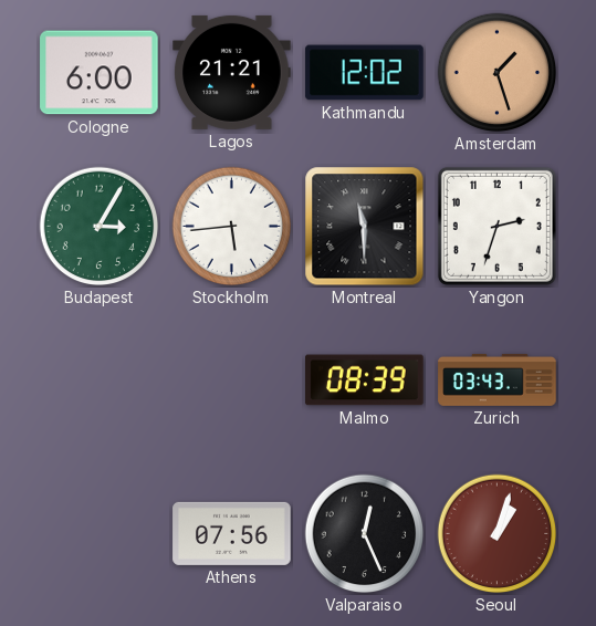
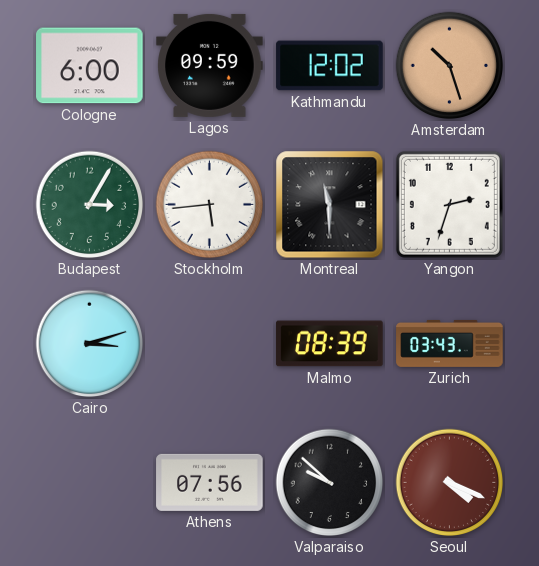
Lagos: 21:21 -> 09:59
Amsterdam: 1:27 -> 10:27
Cairo: none -> 3:12
Valparaiso: 12:26 -> 9:52
Seoul: 1:03 -> 4:19
